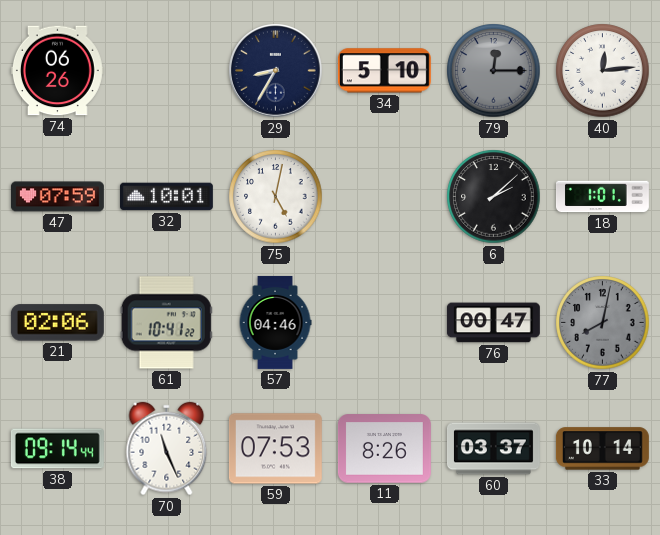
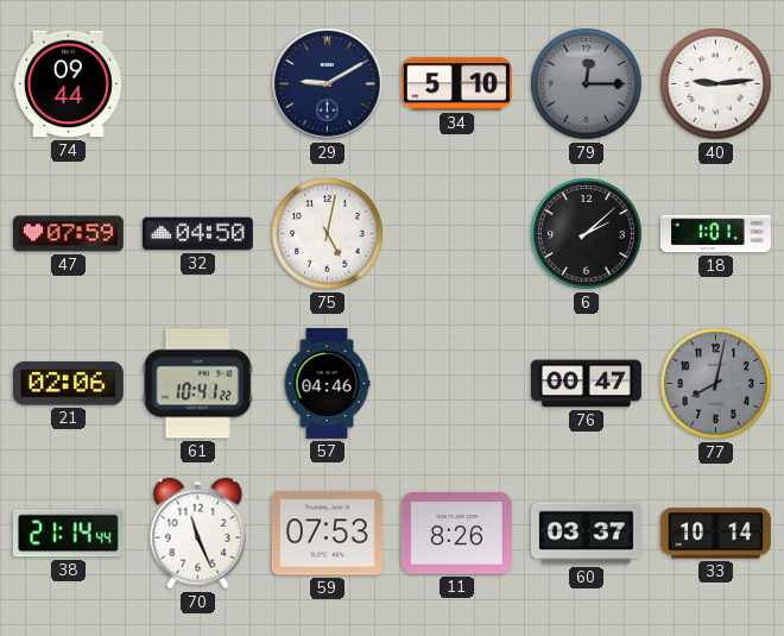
74: 06:26 -> 09:44
29: 8:35 -> 9:10
40: 12:14 -> 9:14
32: 10:01 -> 04:50
38: 09:14 -> 21:14
